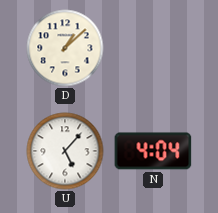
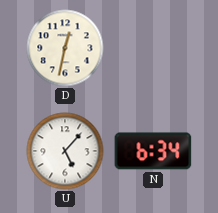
D: 1:08 -> 12:32
N: 4:04 -> 6:34
